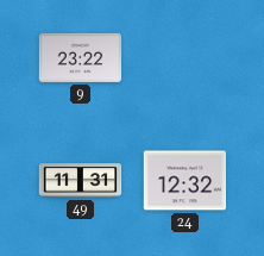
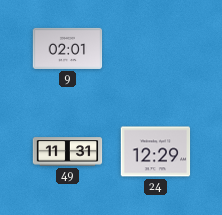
9: 23:22 -> 02:01
24: 12:32 -> 12:29
